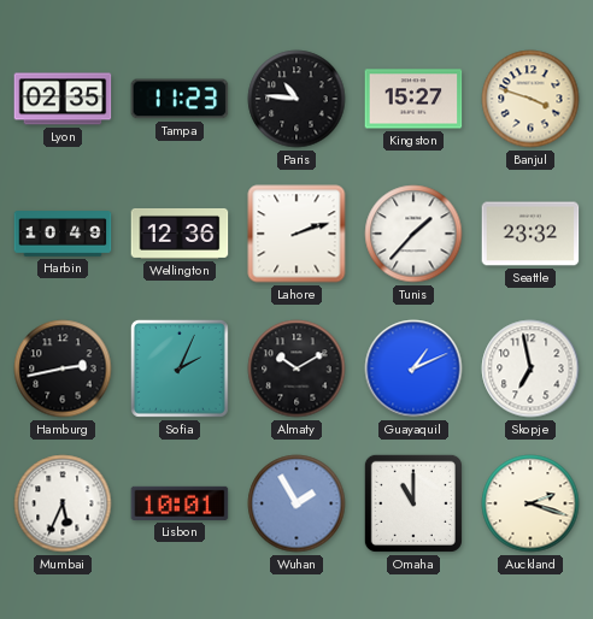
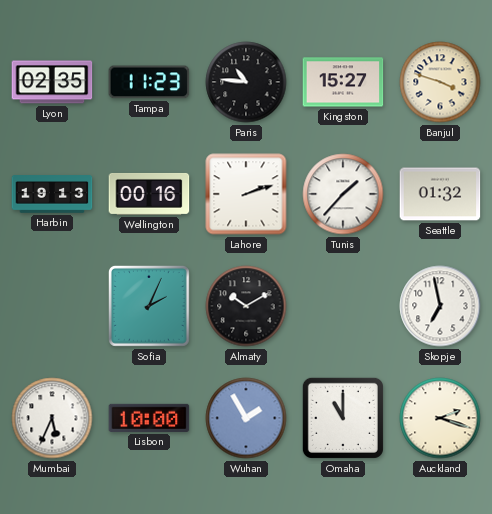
Harbin: 10:49 -> 19:13
Wellington: 12:36 -> 00:16
Seattle: 23:32 -> 01:32
Hamburg: 2:43 -> none
Guayaquil: 1:11 -> none
Lisbon: 10:01 -> 10:00
